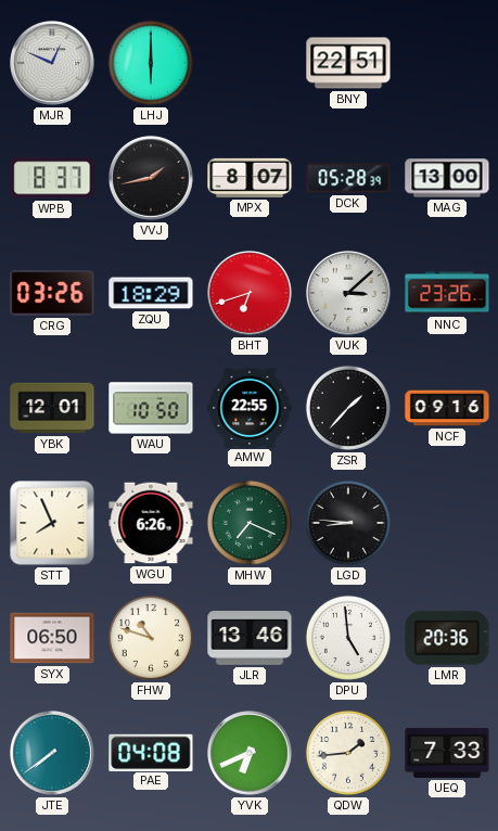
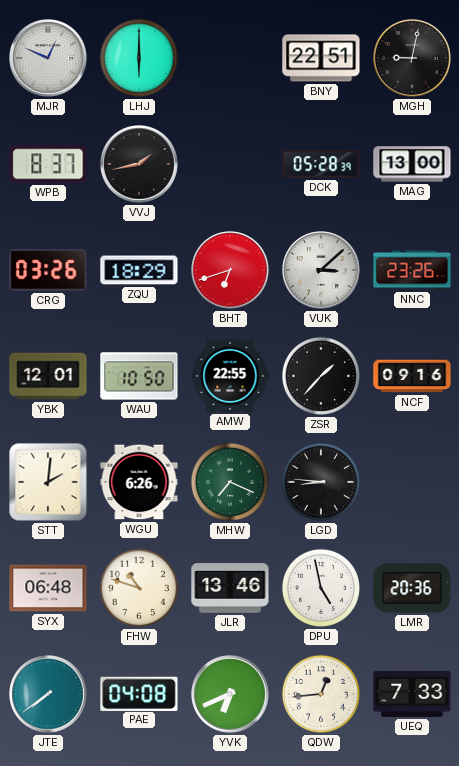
MGH: none -> 9:02
MPX: 8:07 -> none
STT: 7:56 -> 2:01
SYX: 06:50 -> 06:48
DPU: 4:59 -> 4:58
QDW: 1:44 -> 12:44
